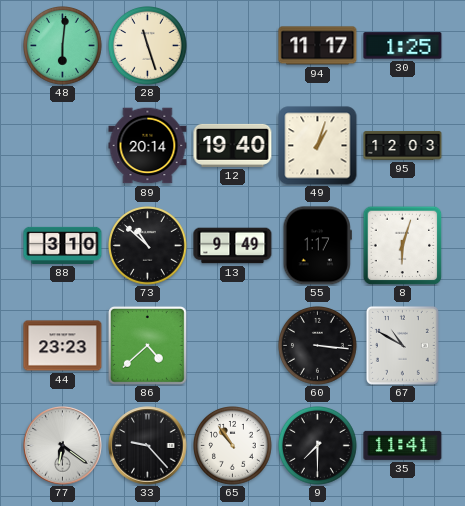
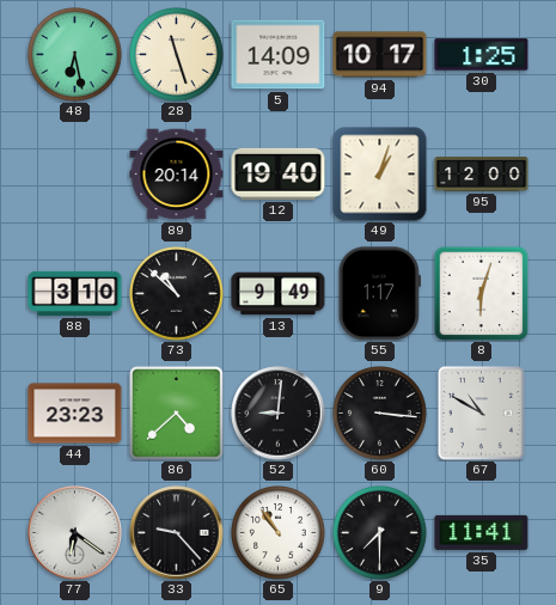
48: 6:01 -> 6:28
5: none -> 14:09
94: 11:17 -> 10:17
95: 12:03 -> 12:00
52: none -> 9:01
